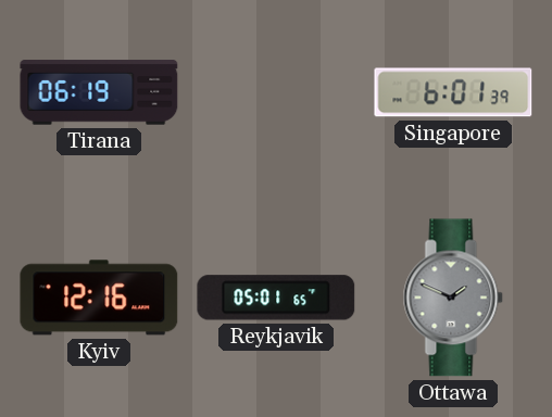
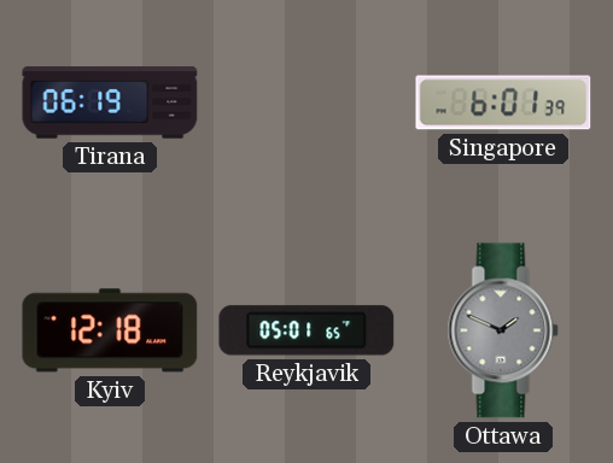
Kyiv: 12:16 -> 12:18
